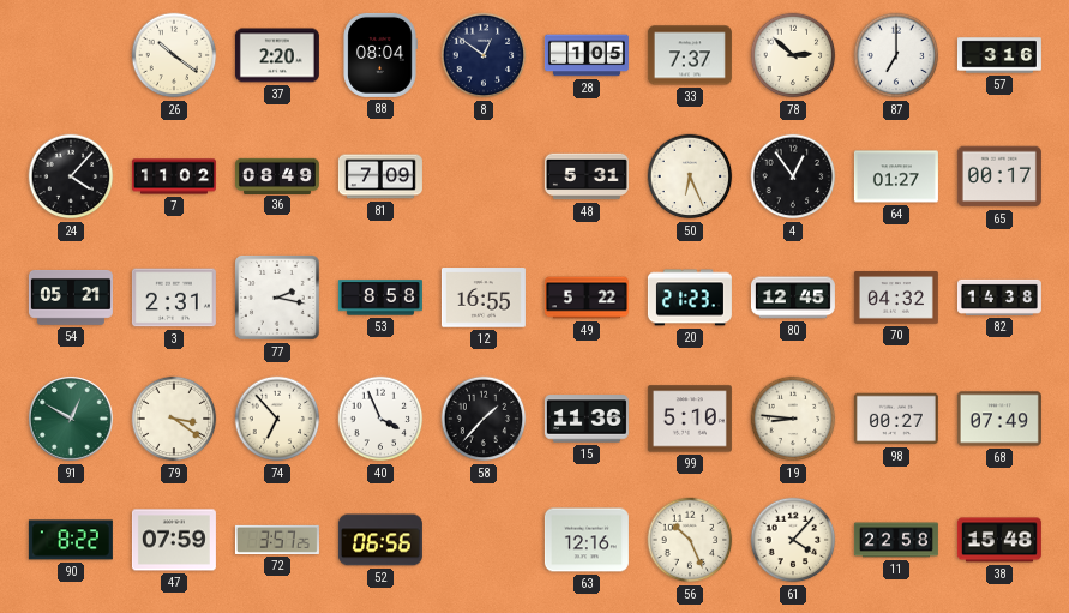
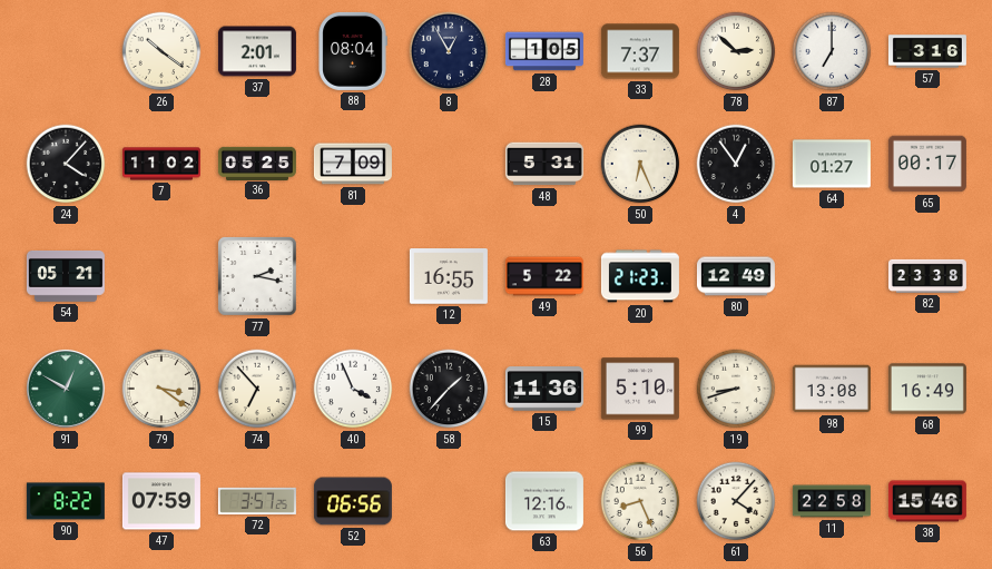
37: 2:20 -> 2:01
8: 12:51 -> 12:55
36: 08:49 -> 05:25
3: 2:31 -> none
53: 8:58 -> none
80: 12:45 -> 12:49
70: 04:32 -> none
82: 14:38 -> 23:38
19: 8:46 -> 8:42
98: 00:27 -> 13:08
68: 07:49 -> 16:49
56: 10:26 -> 8:26
38: 15:48 -> 15:46
